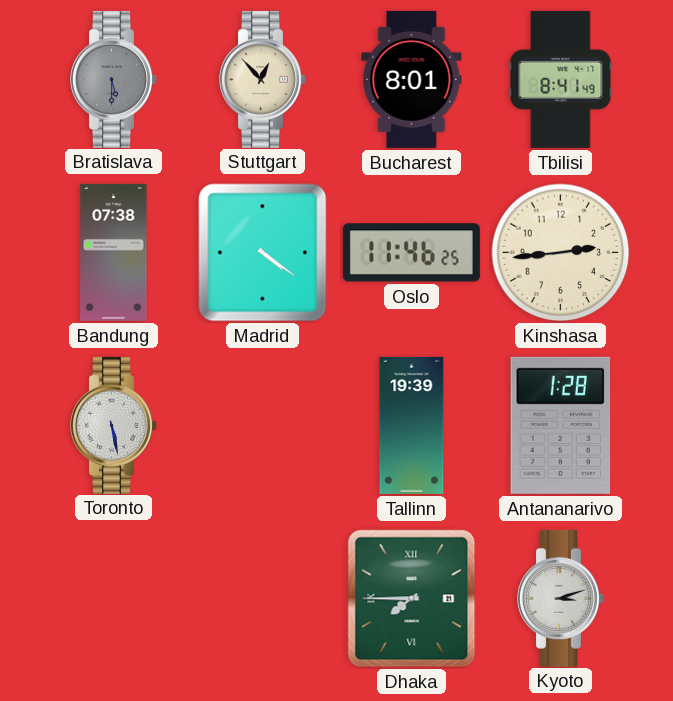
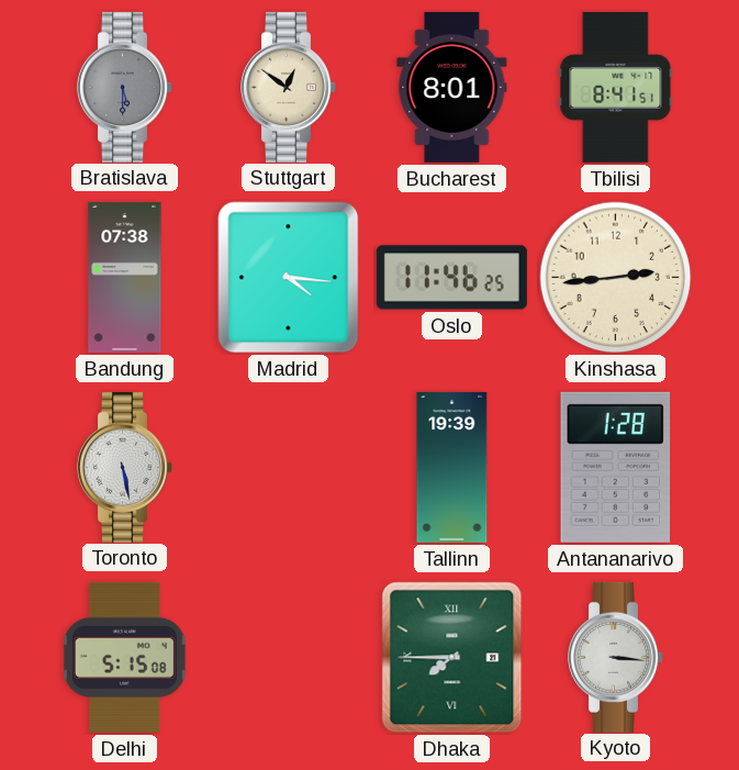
Stuttgart: 12:53 -> 12:51
Tbilisi: 8:41:49 -> 8:41:51
Madrid: 4:21 -> 4:16
Delhi: none -> 5:15
Kyoto: 3:12 -> 3:16
